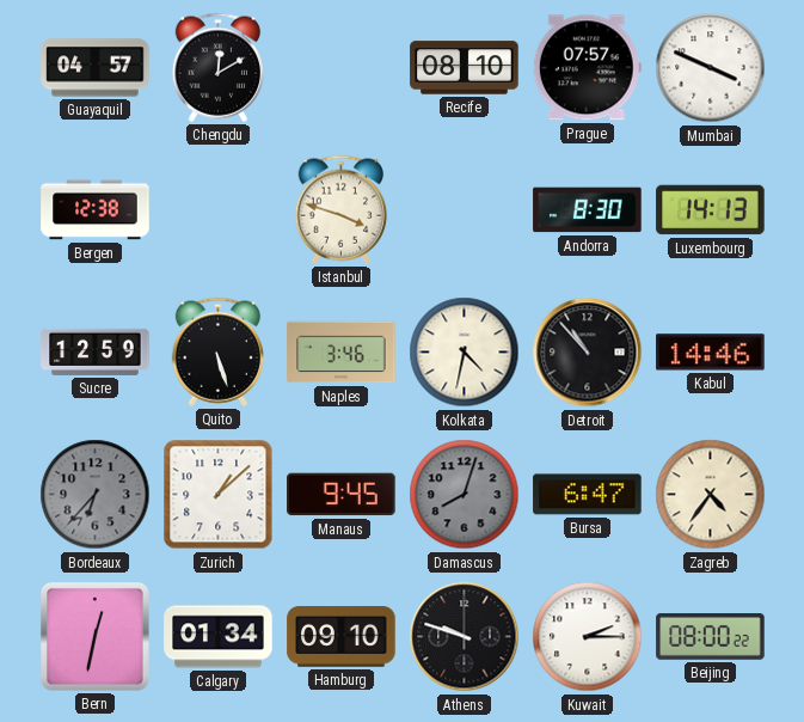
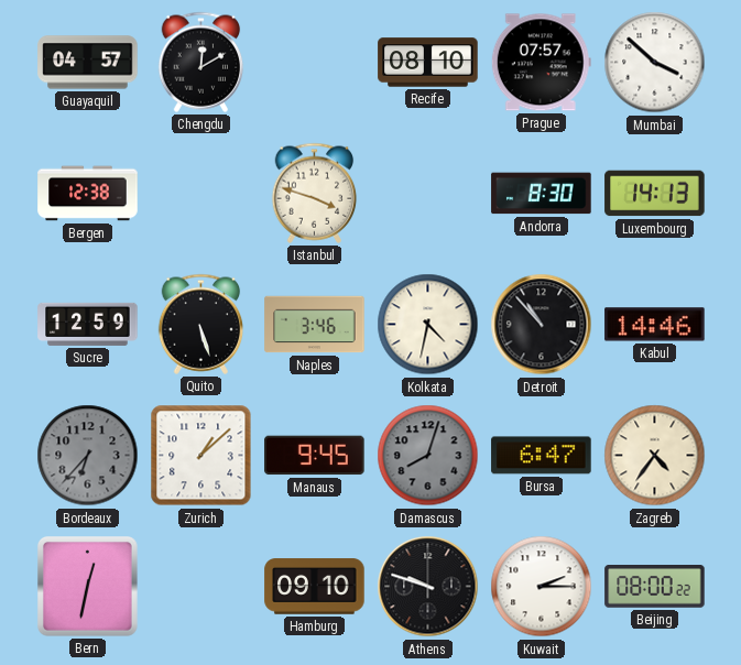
Mumbai: 3:49 -> 3:52
Calgary: 01:34 -> none
